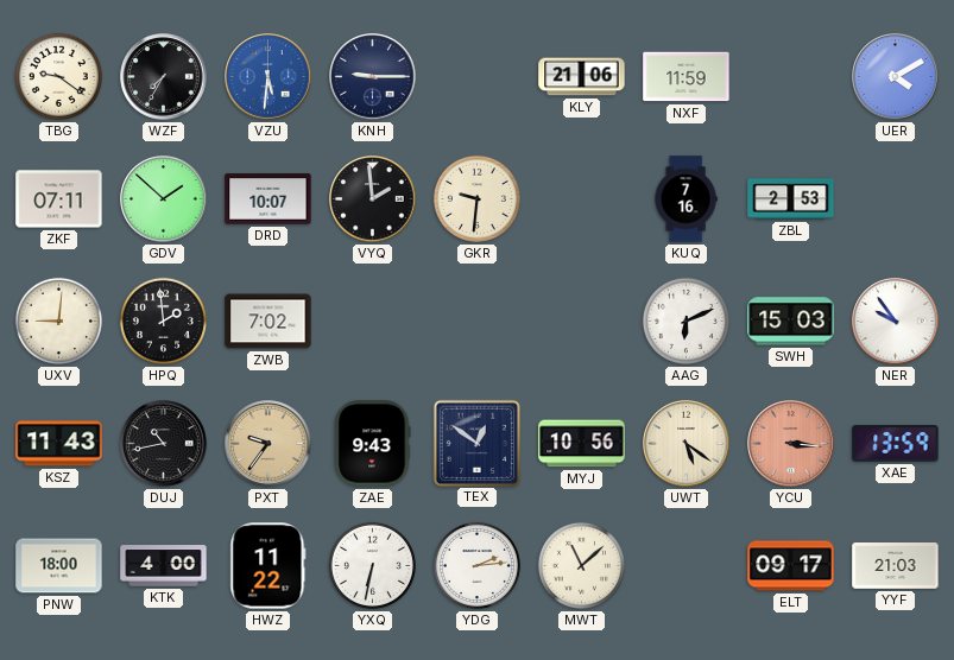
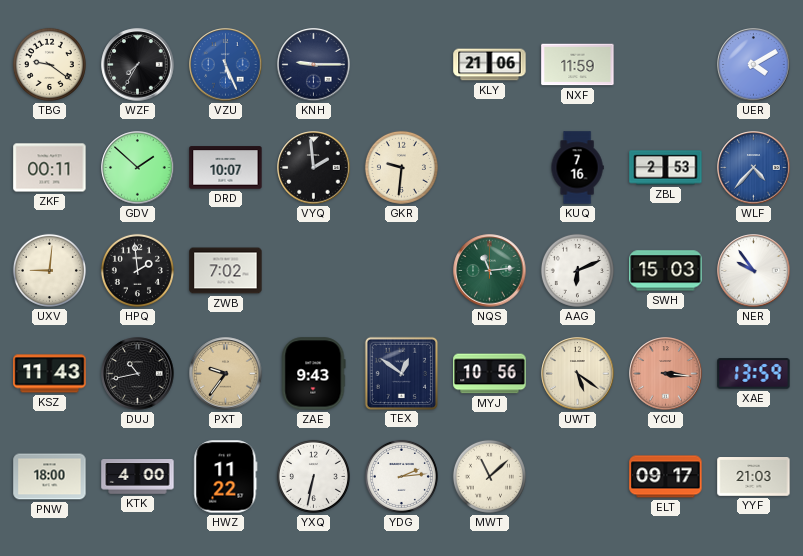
VZU: 5:31 -> 5:26
ZKF: 07:11 -> 00:11
WLF: none -> 4:37
NQS: none -> 11:14
